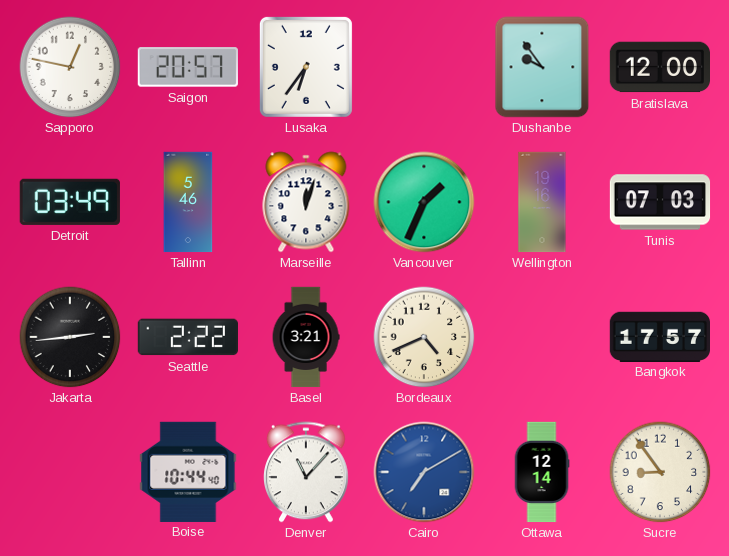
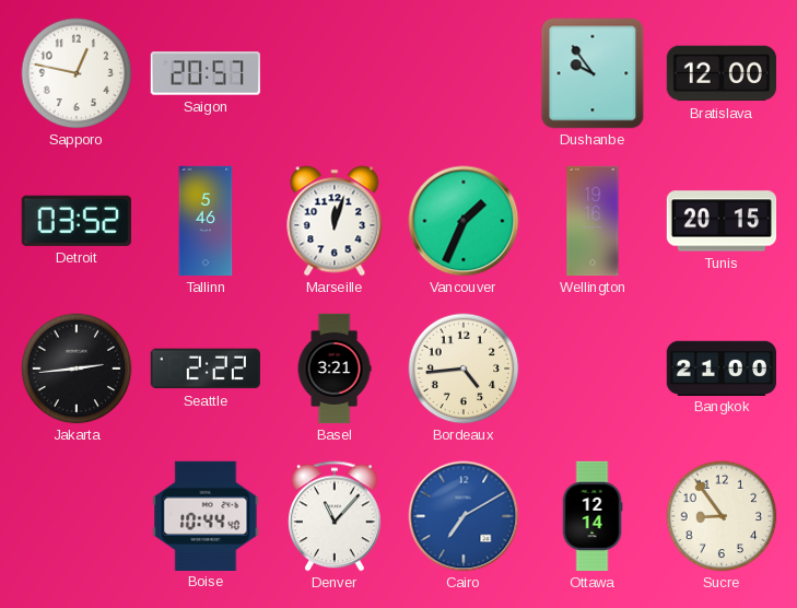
Lusaka: 6:36 -> none
Detroit: 03:49 -> 03:52
Tunis: 07:03 -> 20:15
Bordeaux: 4:41 -> 4:44
Bangkok: 17:57 -> 21:00
